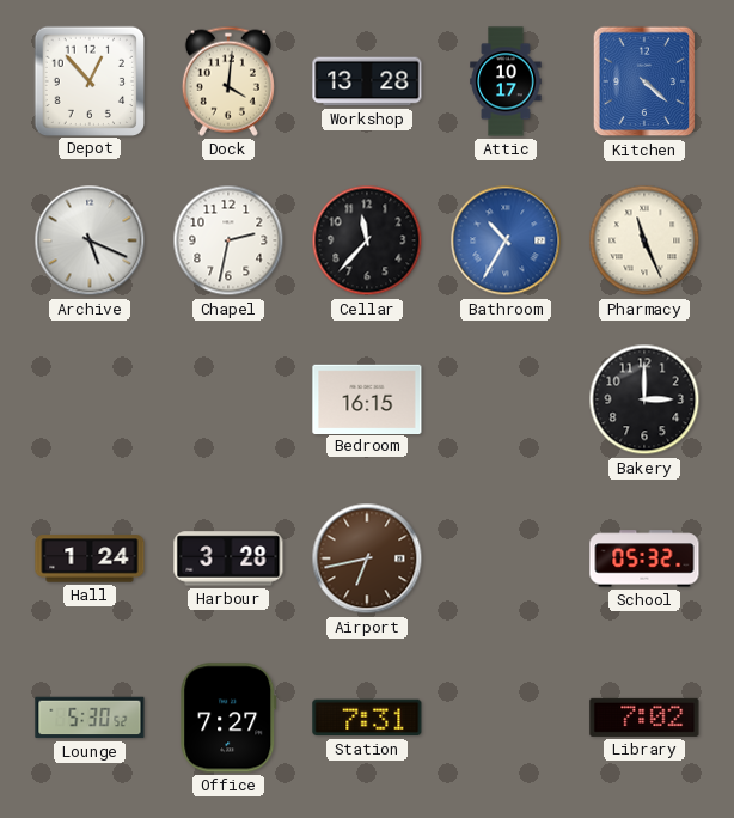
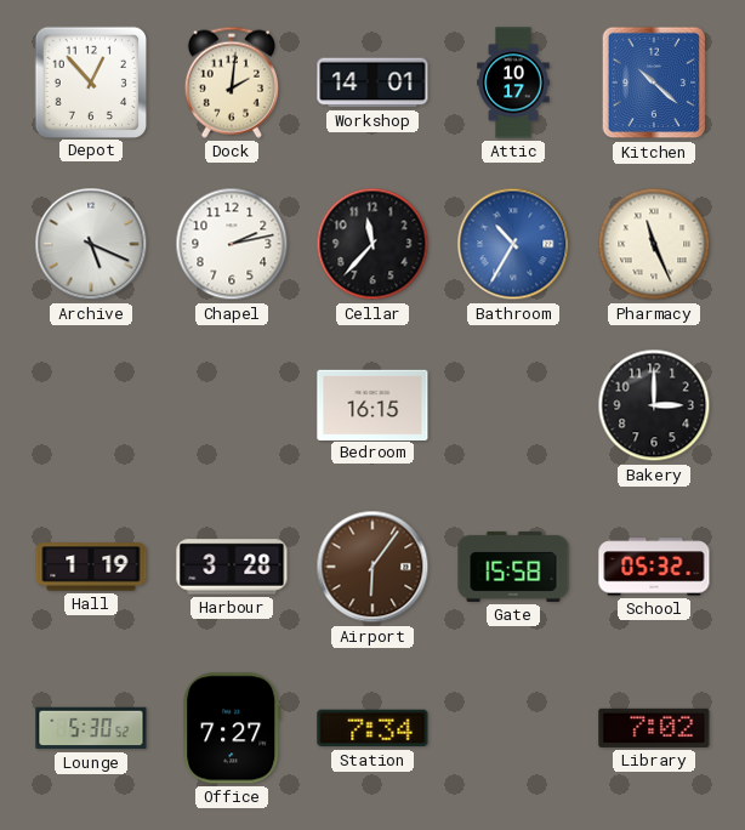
Dock: 4:01 -> 2:01
Workshop: 13:28 -> 14:01
Kitchen: 4:22 -> 10:22
Chapel: 2:32 -> 2:13
Hall: 1:24 -> 1:19
Airport: 6:43 -> 6:06
Gate: none -> 15:58
Station: 7:31 -> 7:34
